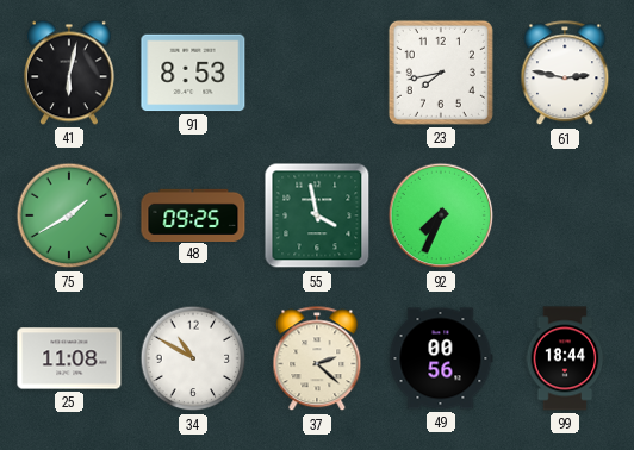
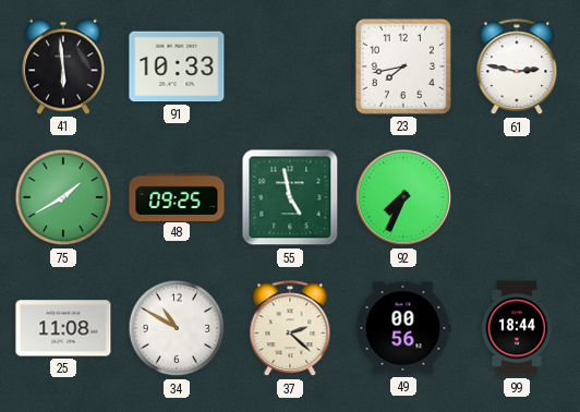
41: 6:02 -> 5:59
91: 8:53 -> 10:33
55: 3:58 -> 4:58
